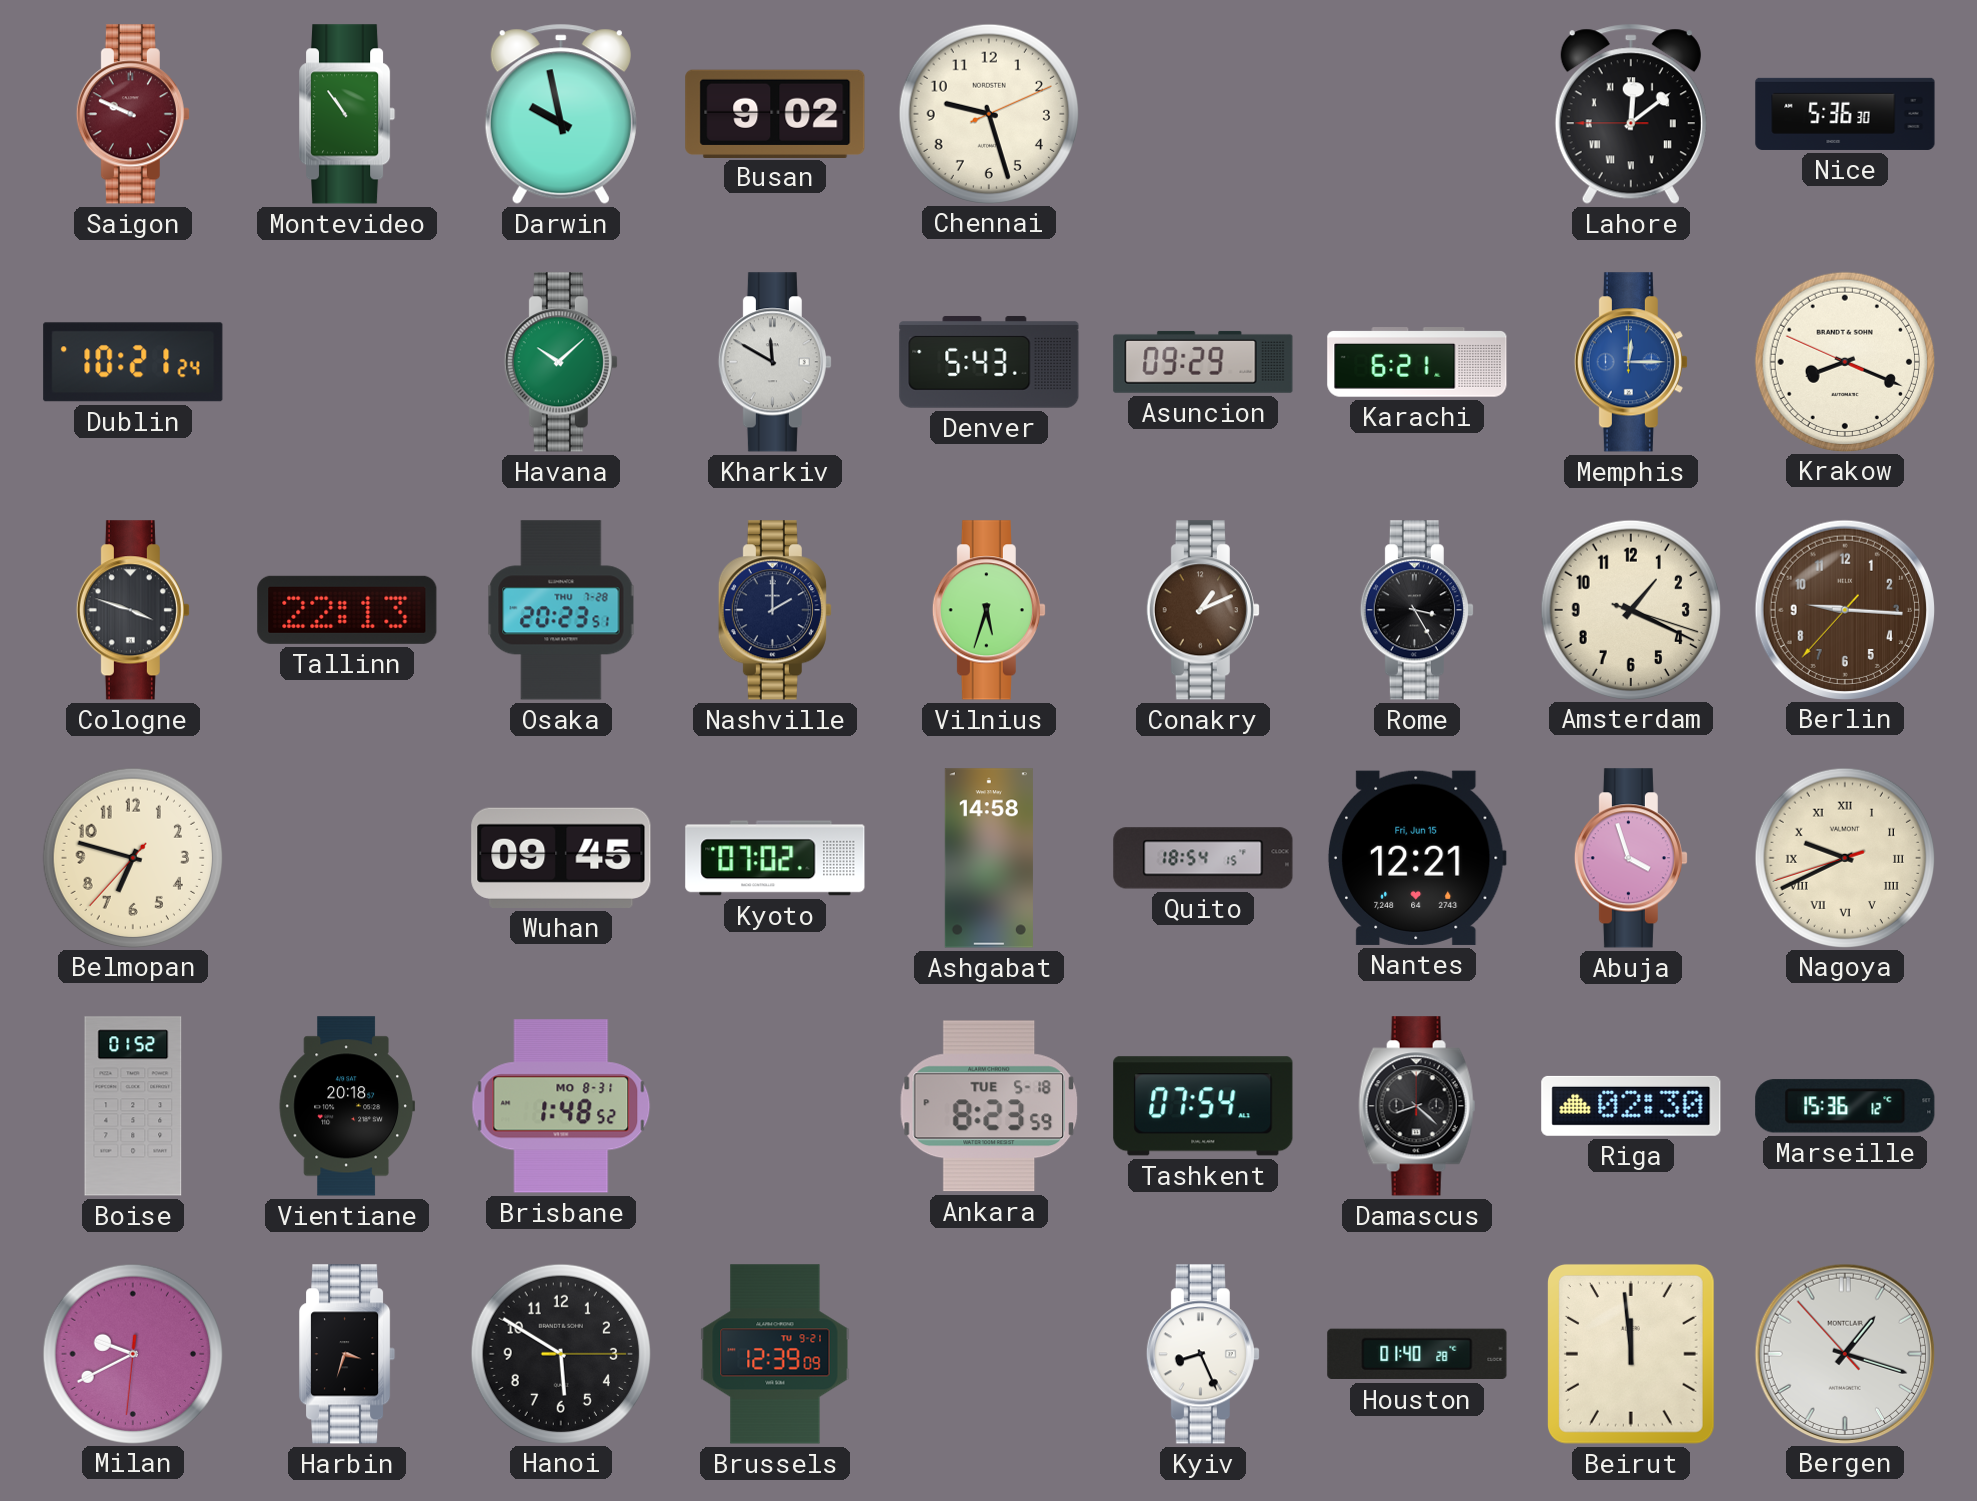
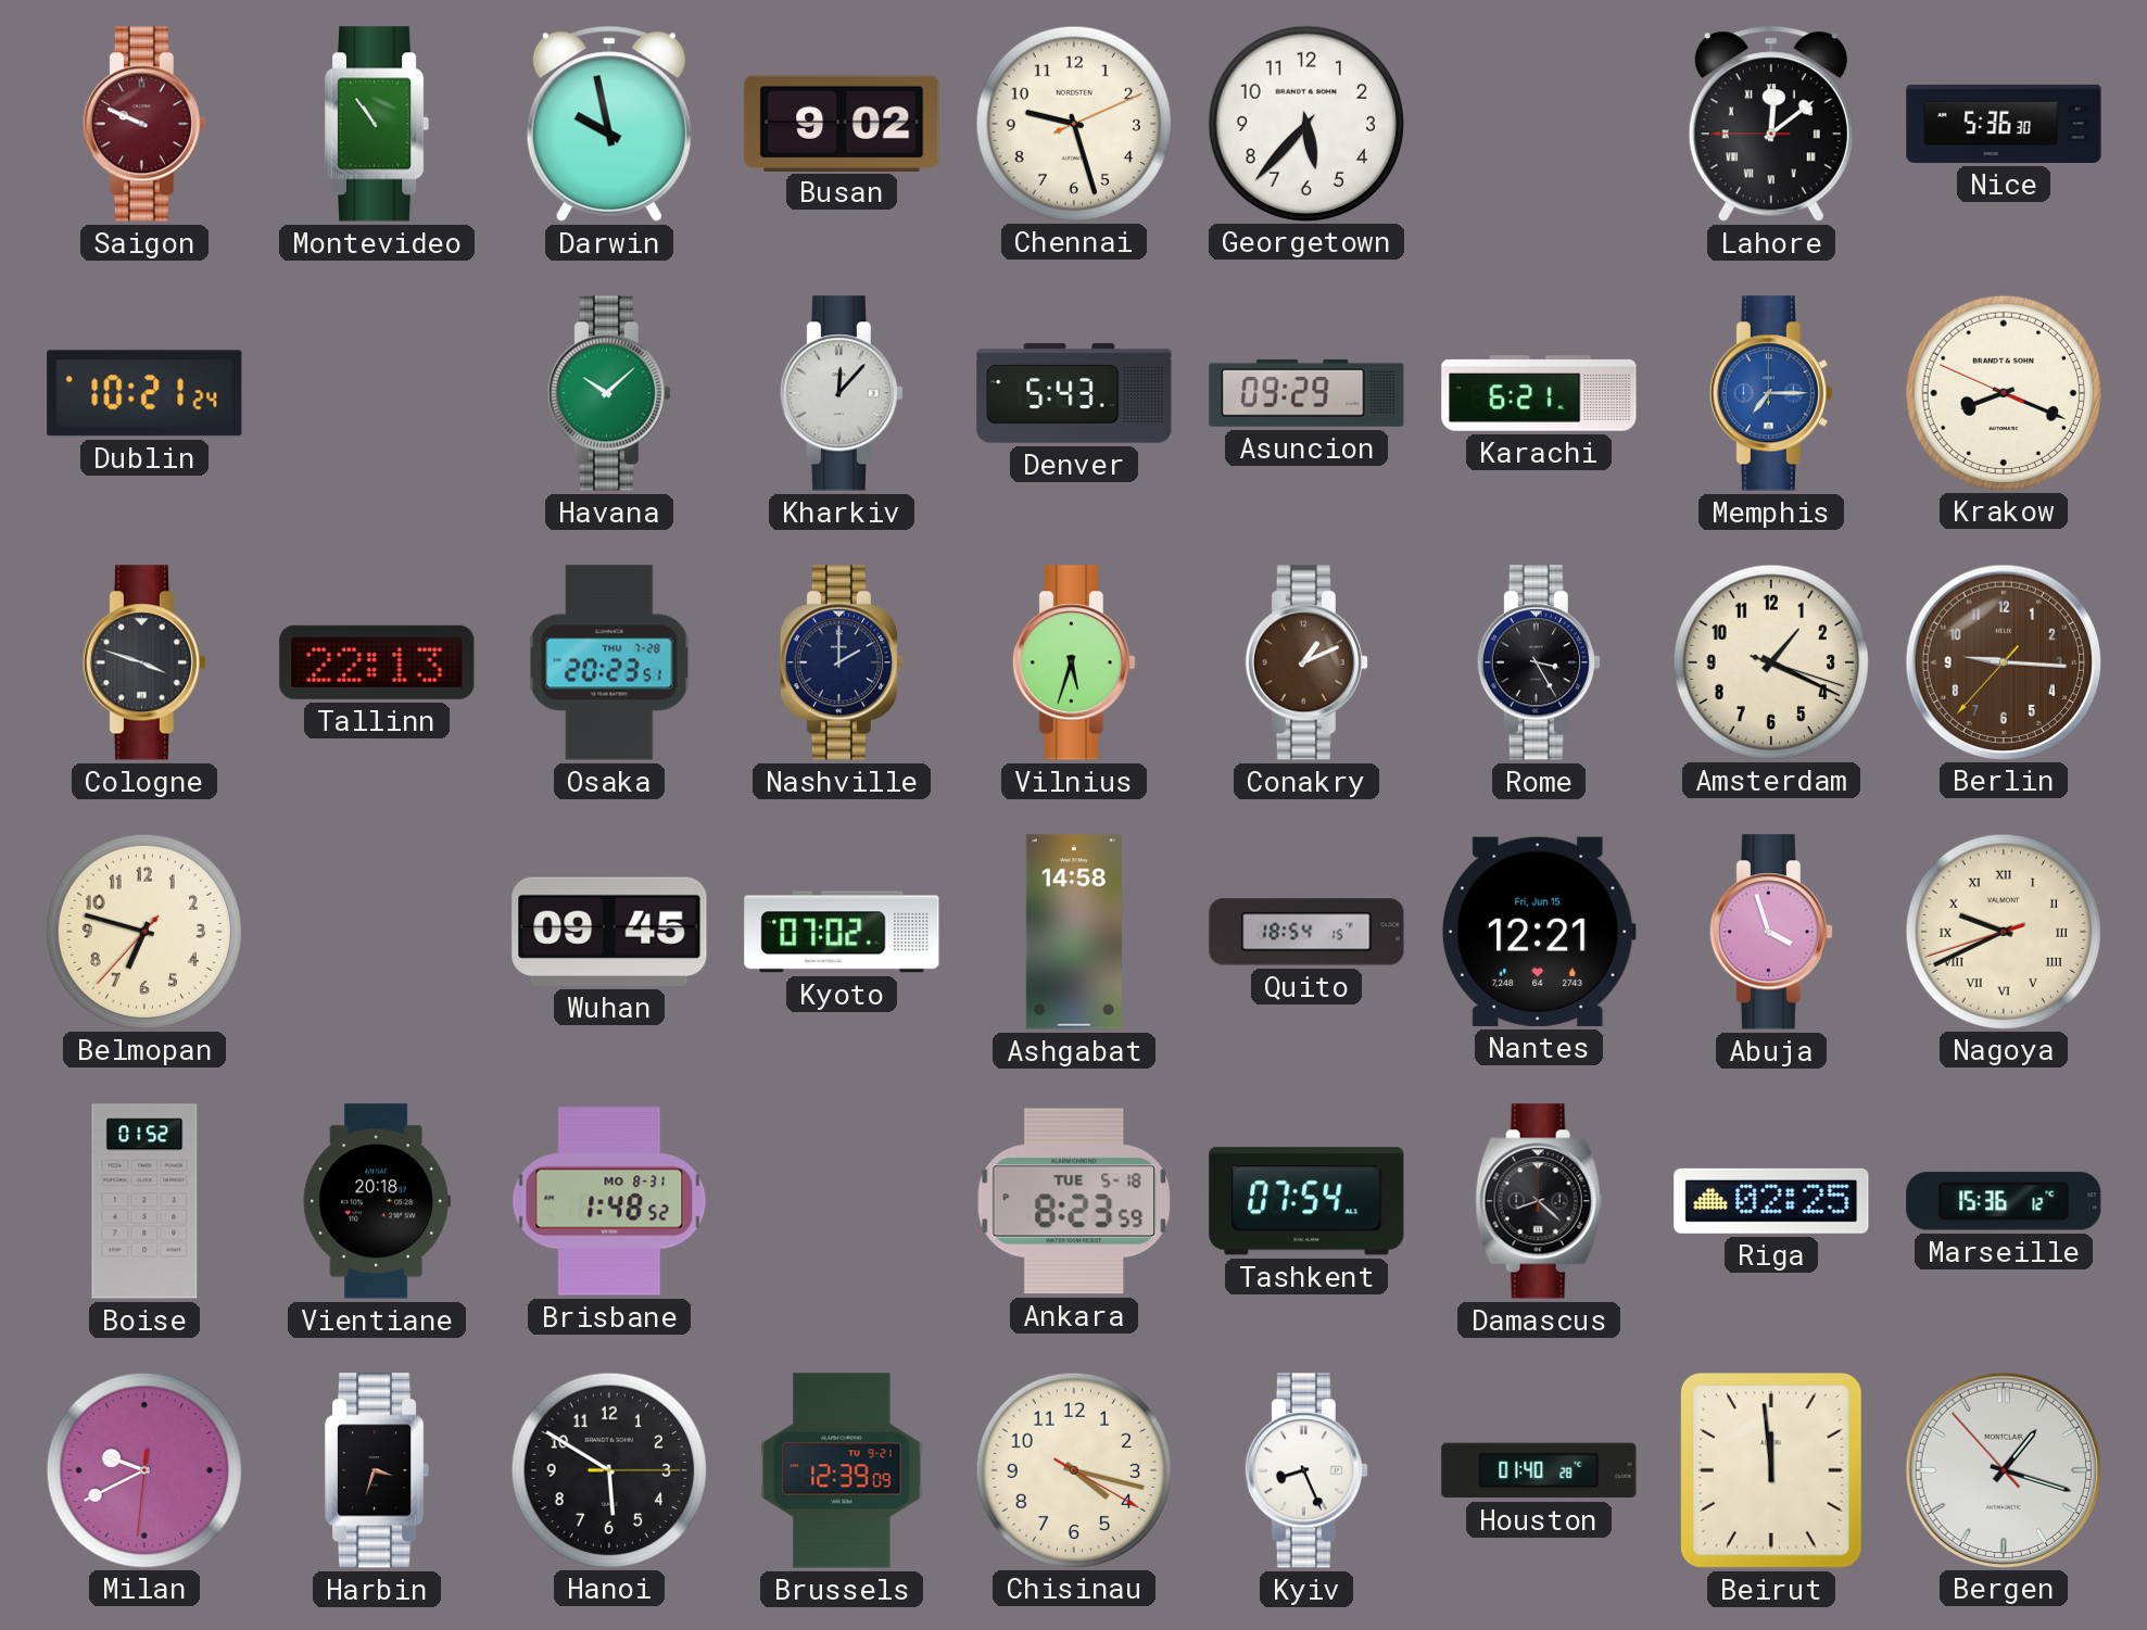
Georgetown: none -> 5:37
Kharkiv: 11:50 -> 12:07
Memphis: 12:15 -> 7:15
Riga: 02:30 -> 02:25
Chisinau: none -> 4:17
